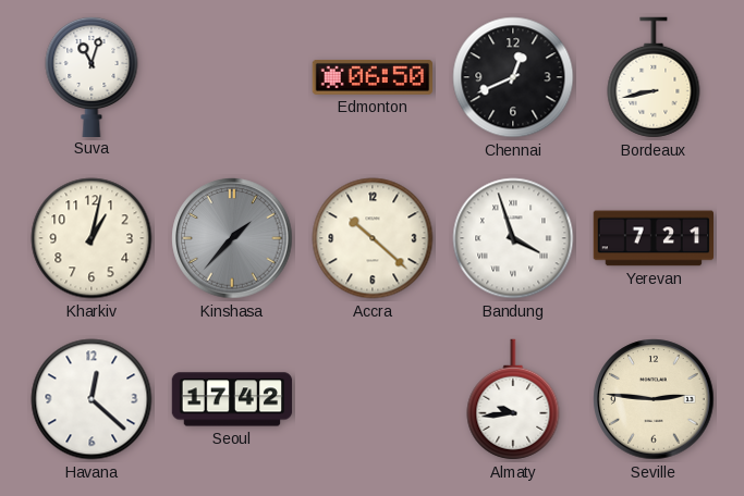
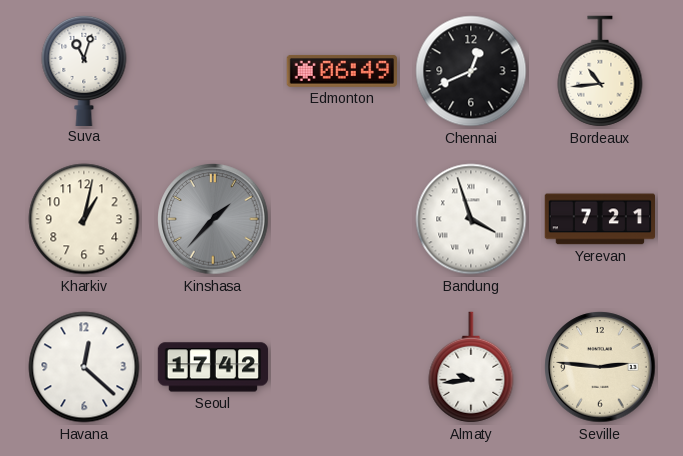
Edmonton: 06:50 -> 06:49
Bordeaux: 8:43 -> 10:44
Accra: 10:22 -> none
